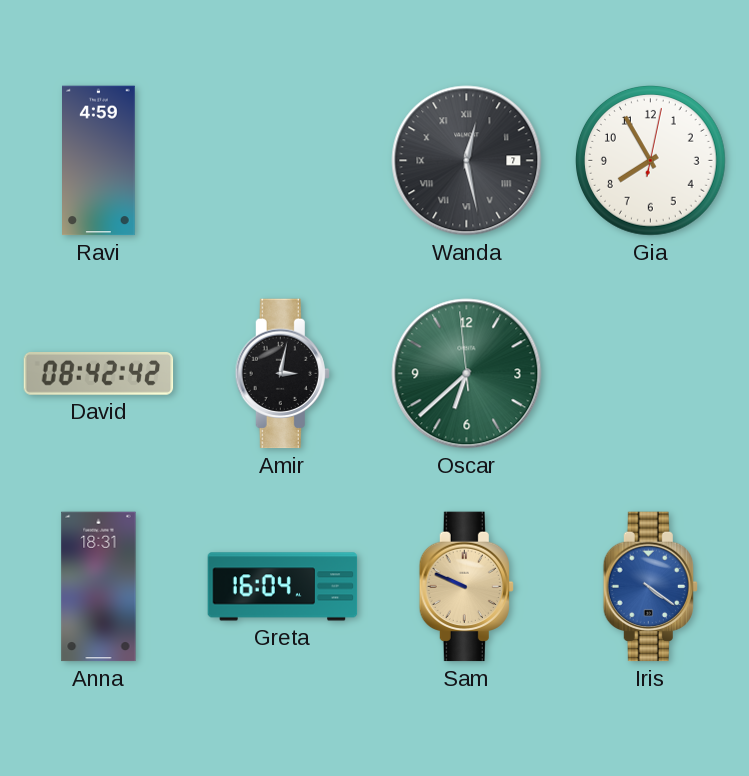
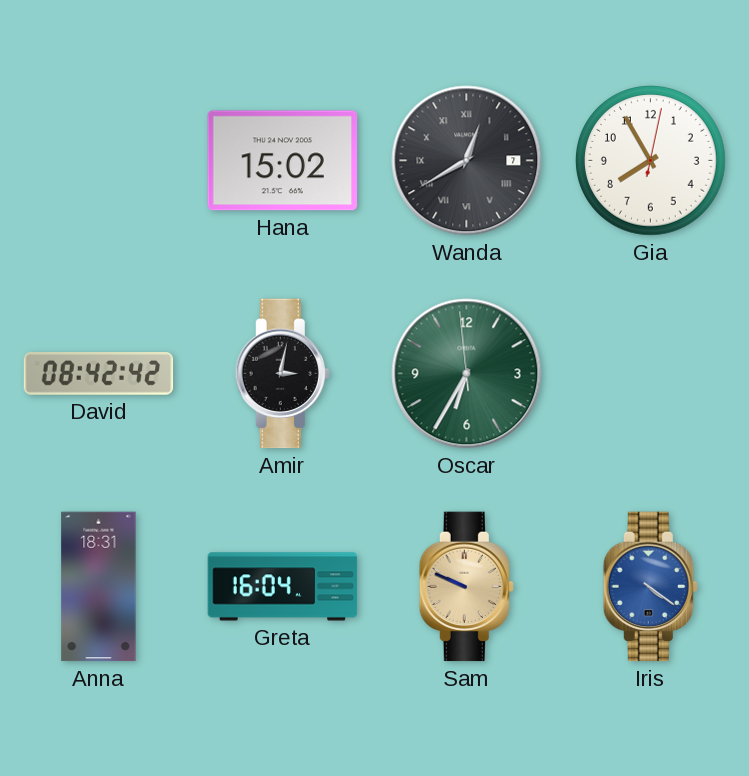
Ravi: 4:59 -> none
Hana: none -> 15:02
Wanda: 12:28 -> 12:40
Oscar: 6:37 -> 6:34
